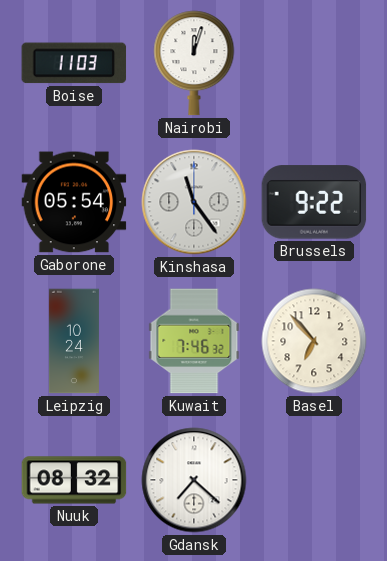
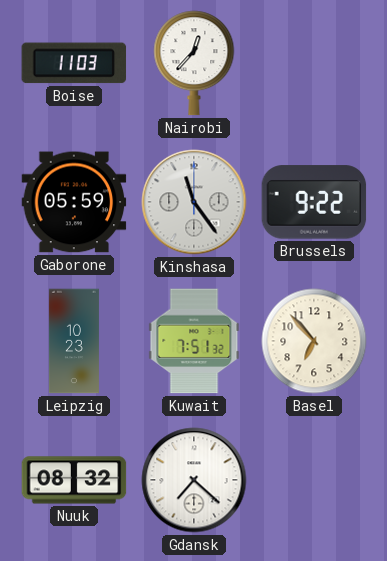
Nairobi: 12:03 -> 12:37
Gaborone: 05:54 -> 05:59
Leipzig: 10:24 -> 10:23
Kuwait: 7:46 -> 7:51
